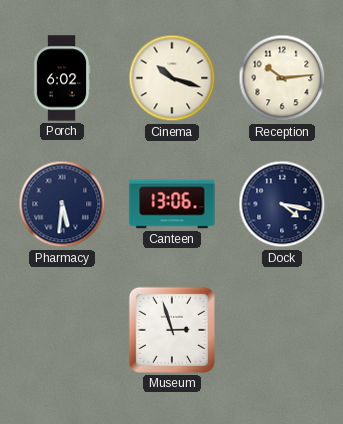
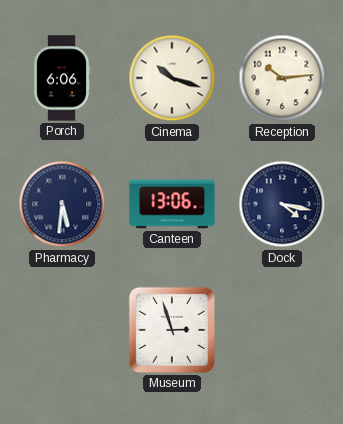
Porch: 6:02 -> 6:06
